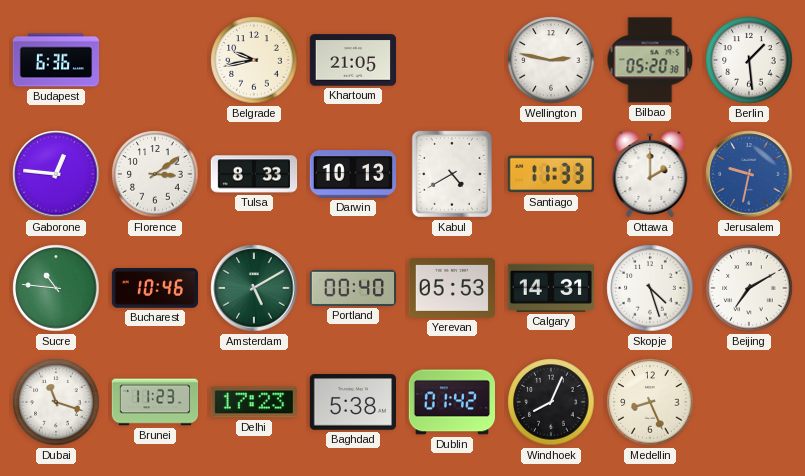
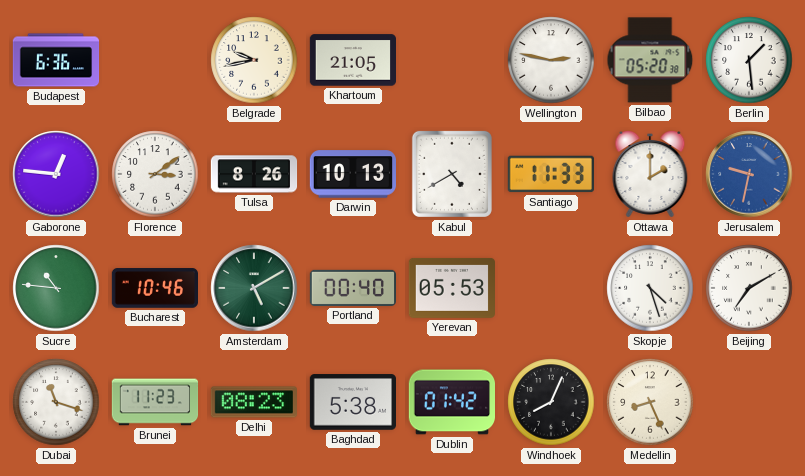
Tulsa: 8:33 -> 8:26
Calgary: 14:31 -> none
Delhi: 17:23 -> 08:23
